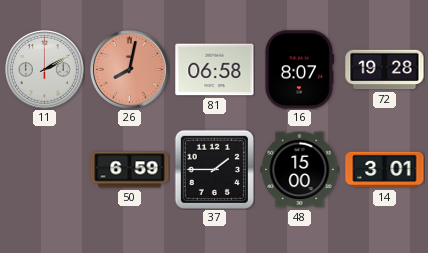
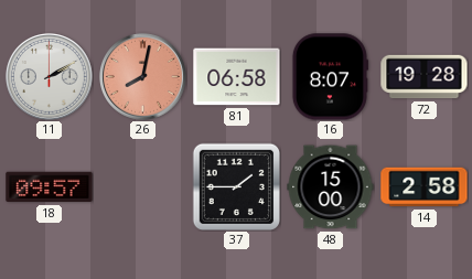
18: none -> 09:57
50: 6:59 -> none
14: 3:01 -> 2:58
